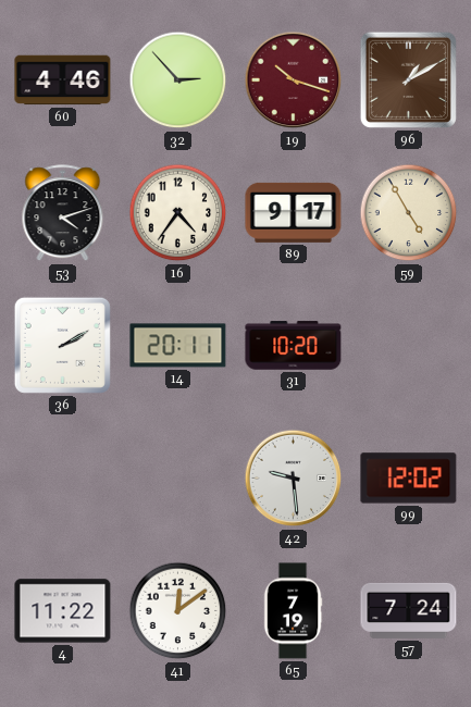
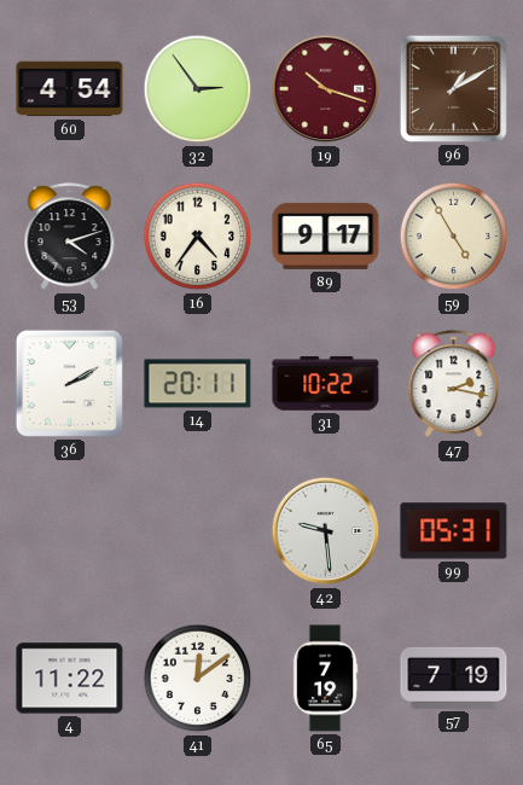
60: 4:46 -> 4:54
32: 2:53 -> 2:54
31: 10:20 -> 10:22
47: none -> 2:17
99: 12:02 -> 05:31
57: 7:24 -> 7:19
